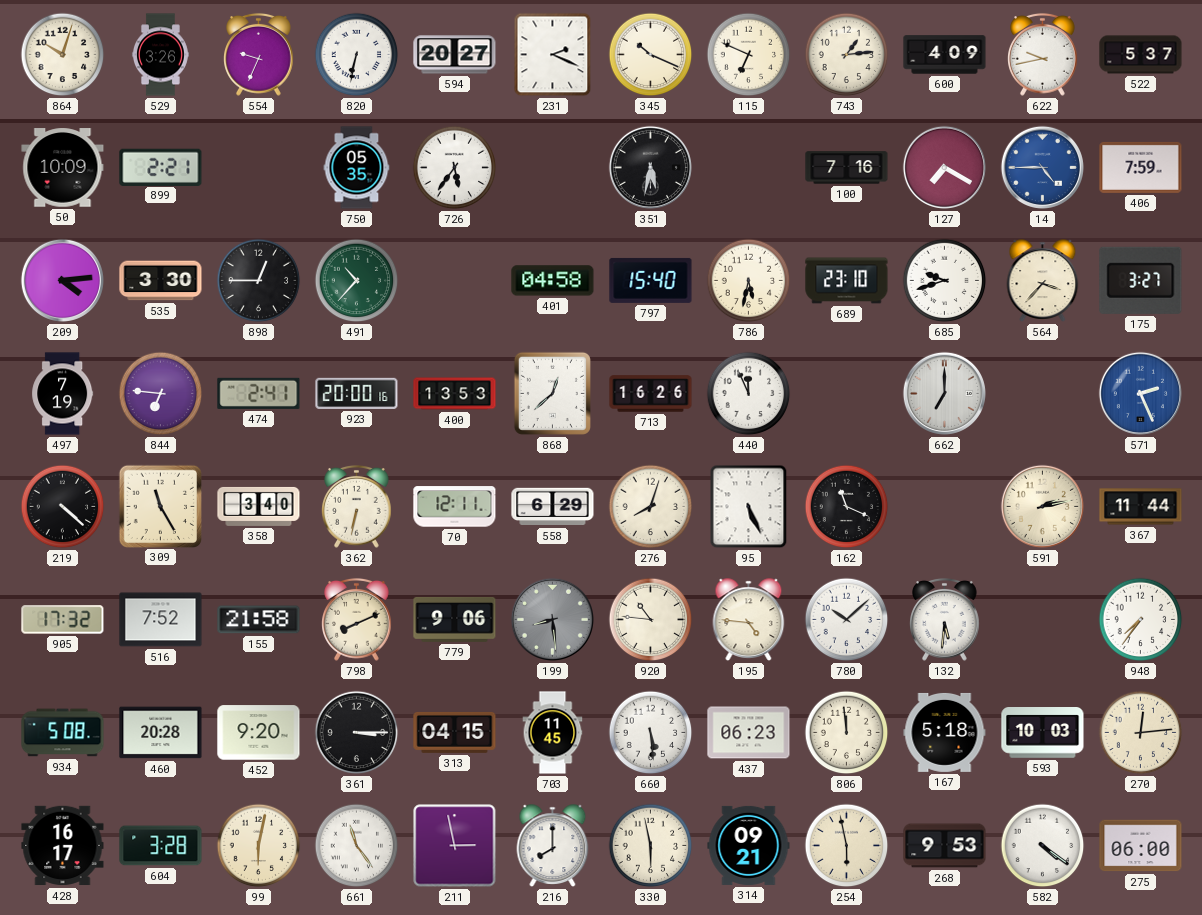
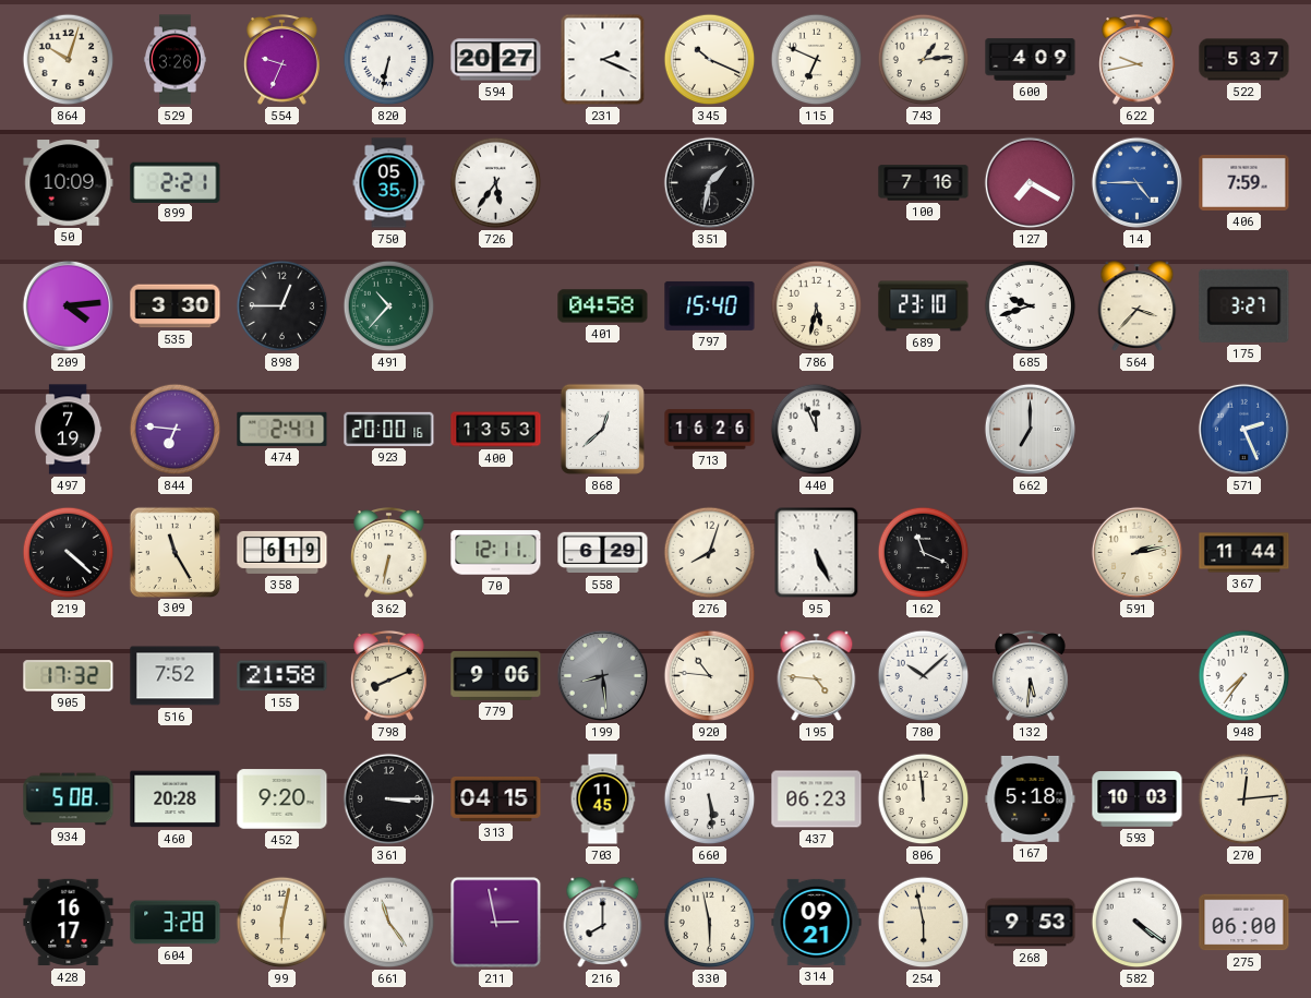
351: 5:32 -> 1:32
358: 3:40 -> 6:19
